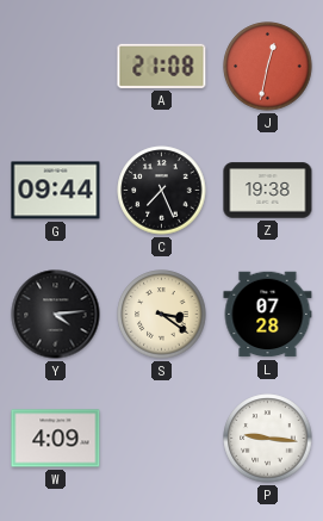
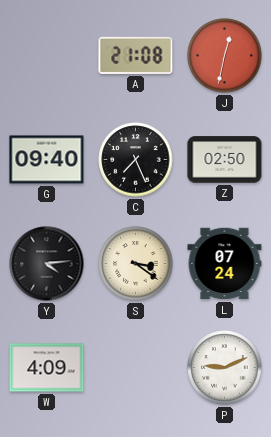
G: 09:44 -> 09:40
Z: 19:38 -> 02:50
L: 07:28 -> 07:24
P: 9:16 -> 9:11
